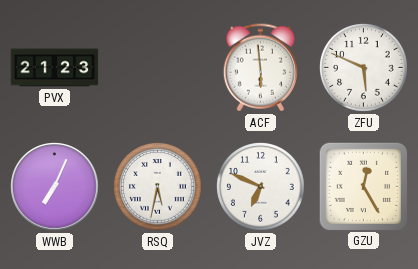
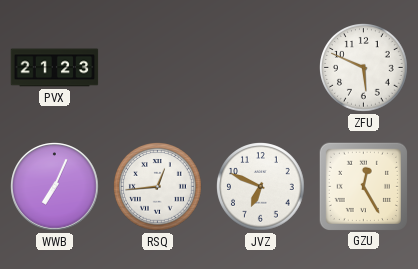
ACF: 5:59 -> none
RSQ: 5:32 -> 12:44
